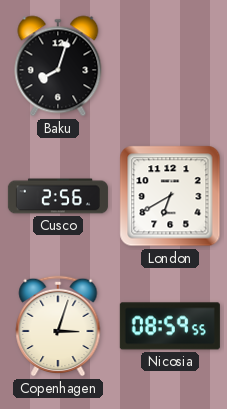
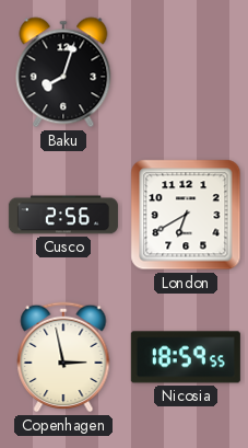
Copenhagen: 3:03 -> 2:58
Nicosia: 08:59 -> 18:59
